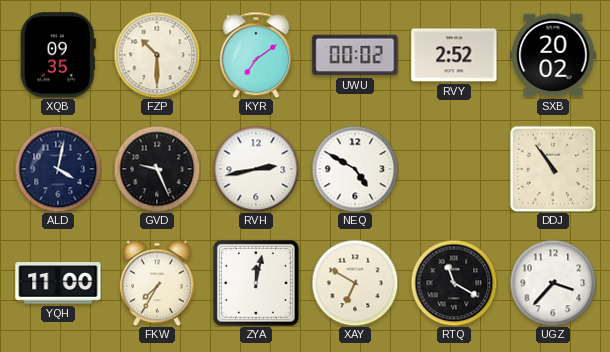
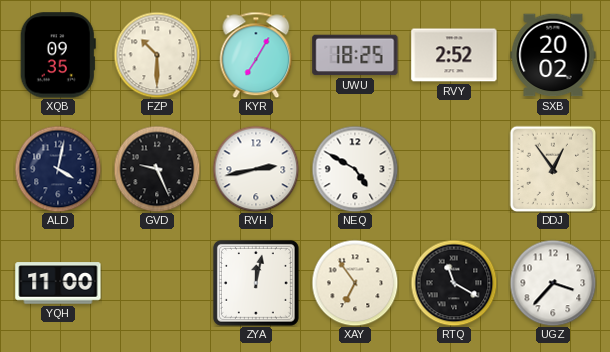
KYR: 7:09 -> 7:05
UWU: 00:02 -> 18:25
DDJ: 10:54 -> 12:54
FKW: 7:35 -> none
XAY: 6:50 -> 6:54
